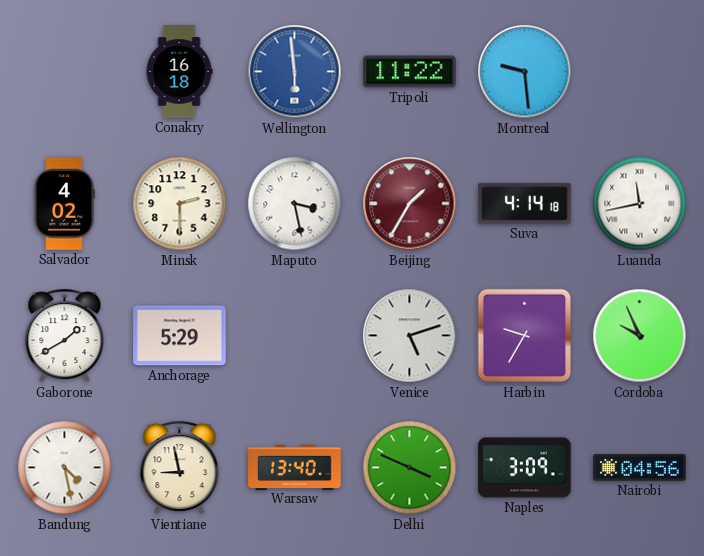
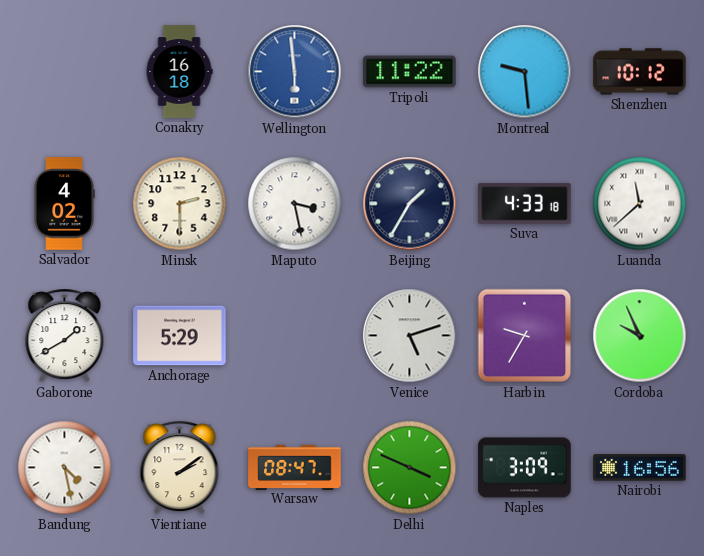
Shenzhen: none -> 10:12
Beijing dial: burgundy -> navy
Suva: 4:14 -> 4:33
Luanda: 11:43 -> 11:38
Vientiane: 8:58 -> 2:09
Warsaw: 13:40 -> 08:47
Nairobi: 04:56 -> 16:56
